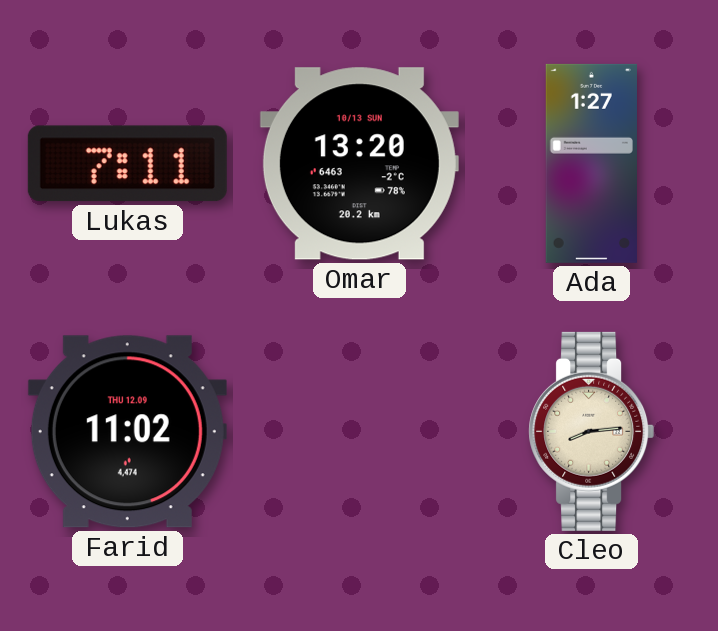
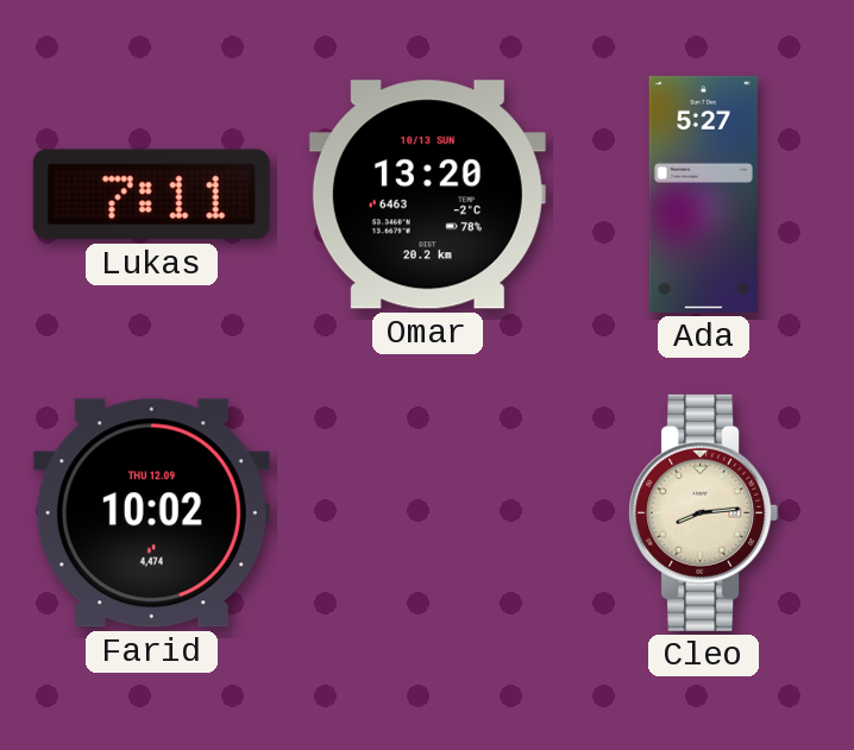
Ada: 1:27 -> 5:27
Farid: 11:02 -> 10:02
